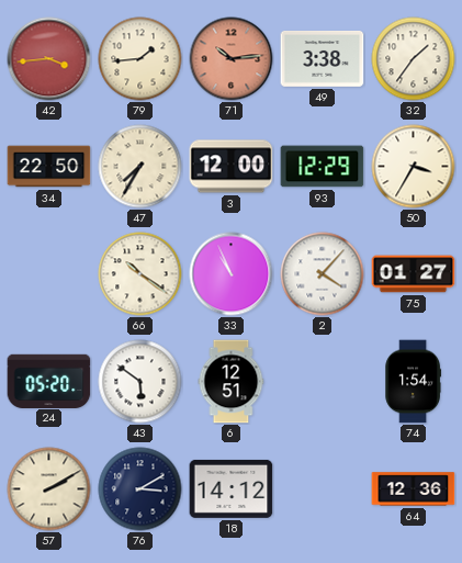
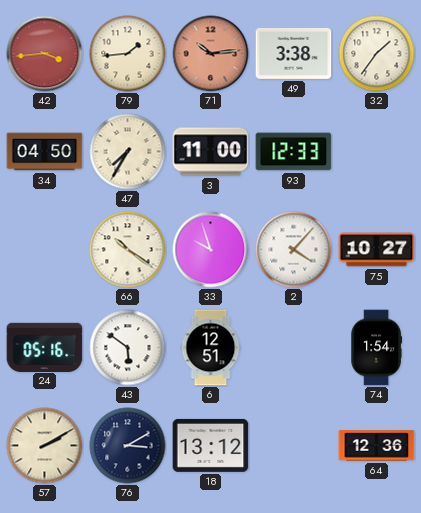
34: 22:50 -> 04:50
3: 12:00 -> 11:00
93: 12:29 -> 12:33
50: 3:35 -> none
33: 10:56 -> 9:57
75: 01:27 -> 10:27
24: 05:20 -> 05:16
18: 14:12 -> 13:12
